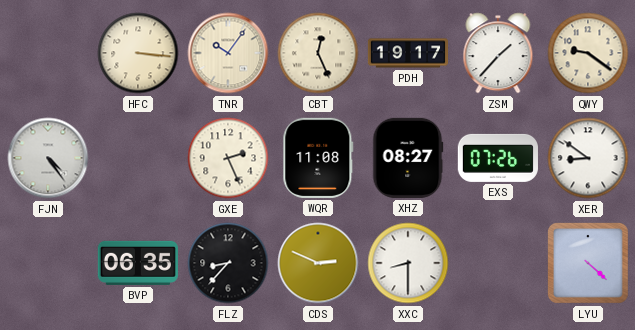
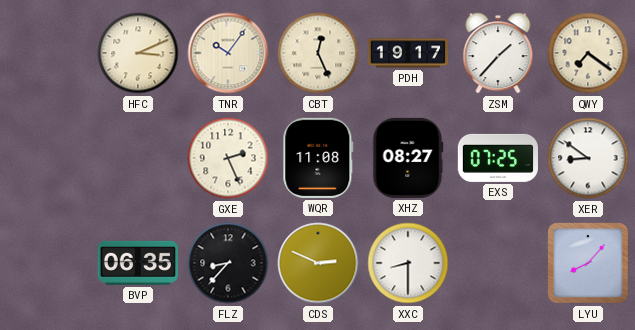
HFC: 3:16 -> 3:11
QWY: 9:21 -> 7:21
FJN: 4:24 -> none
EXS: 07:26 -> 07:25
LYU: 4:22 -> 8:07
